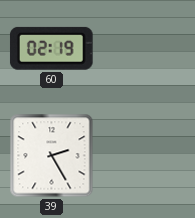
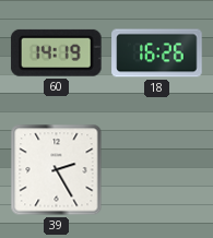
60: 02:19 -> 14:19
18: none -> 16:26
